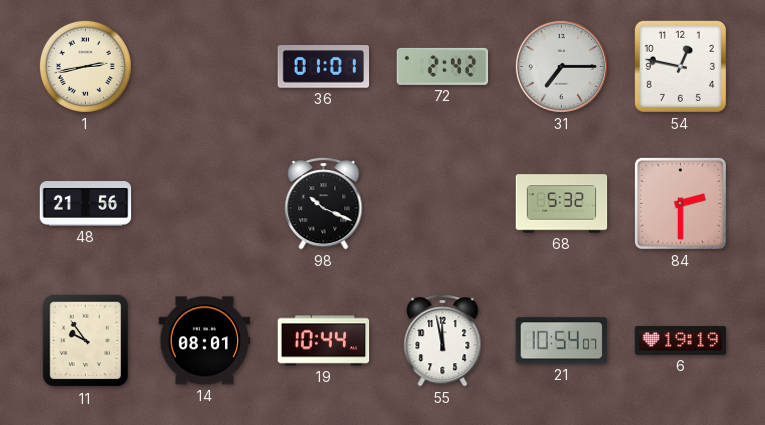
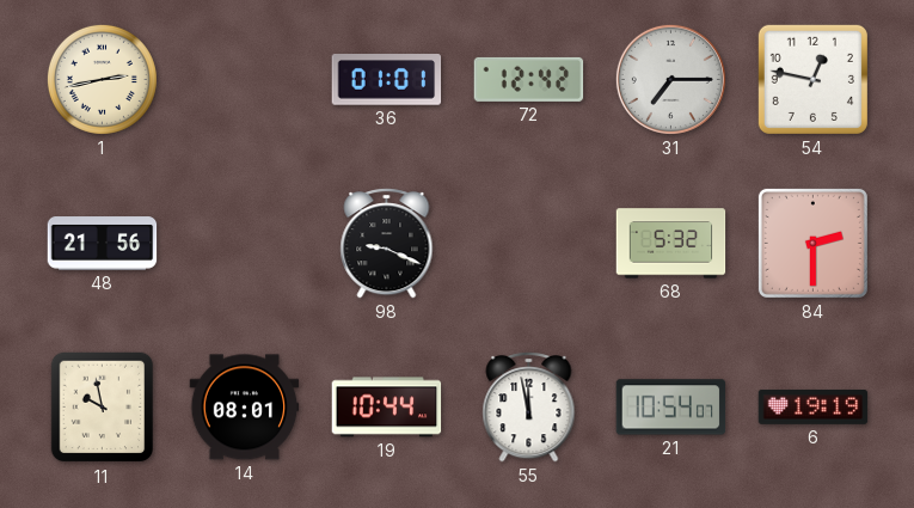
72: 2:42 -> 12:42
98: 10:19 -> 9:19
11: 9:54 -> 9:58
